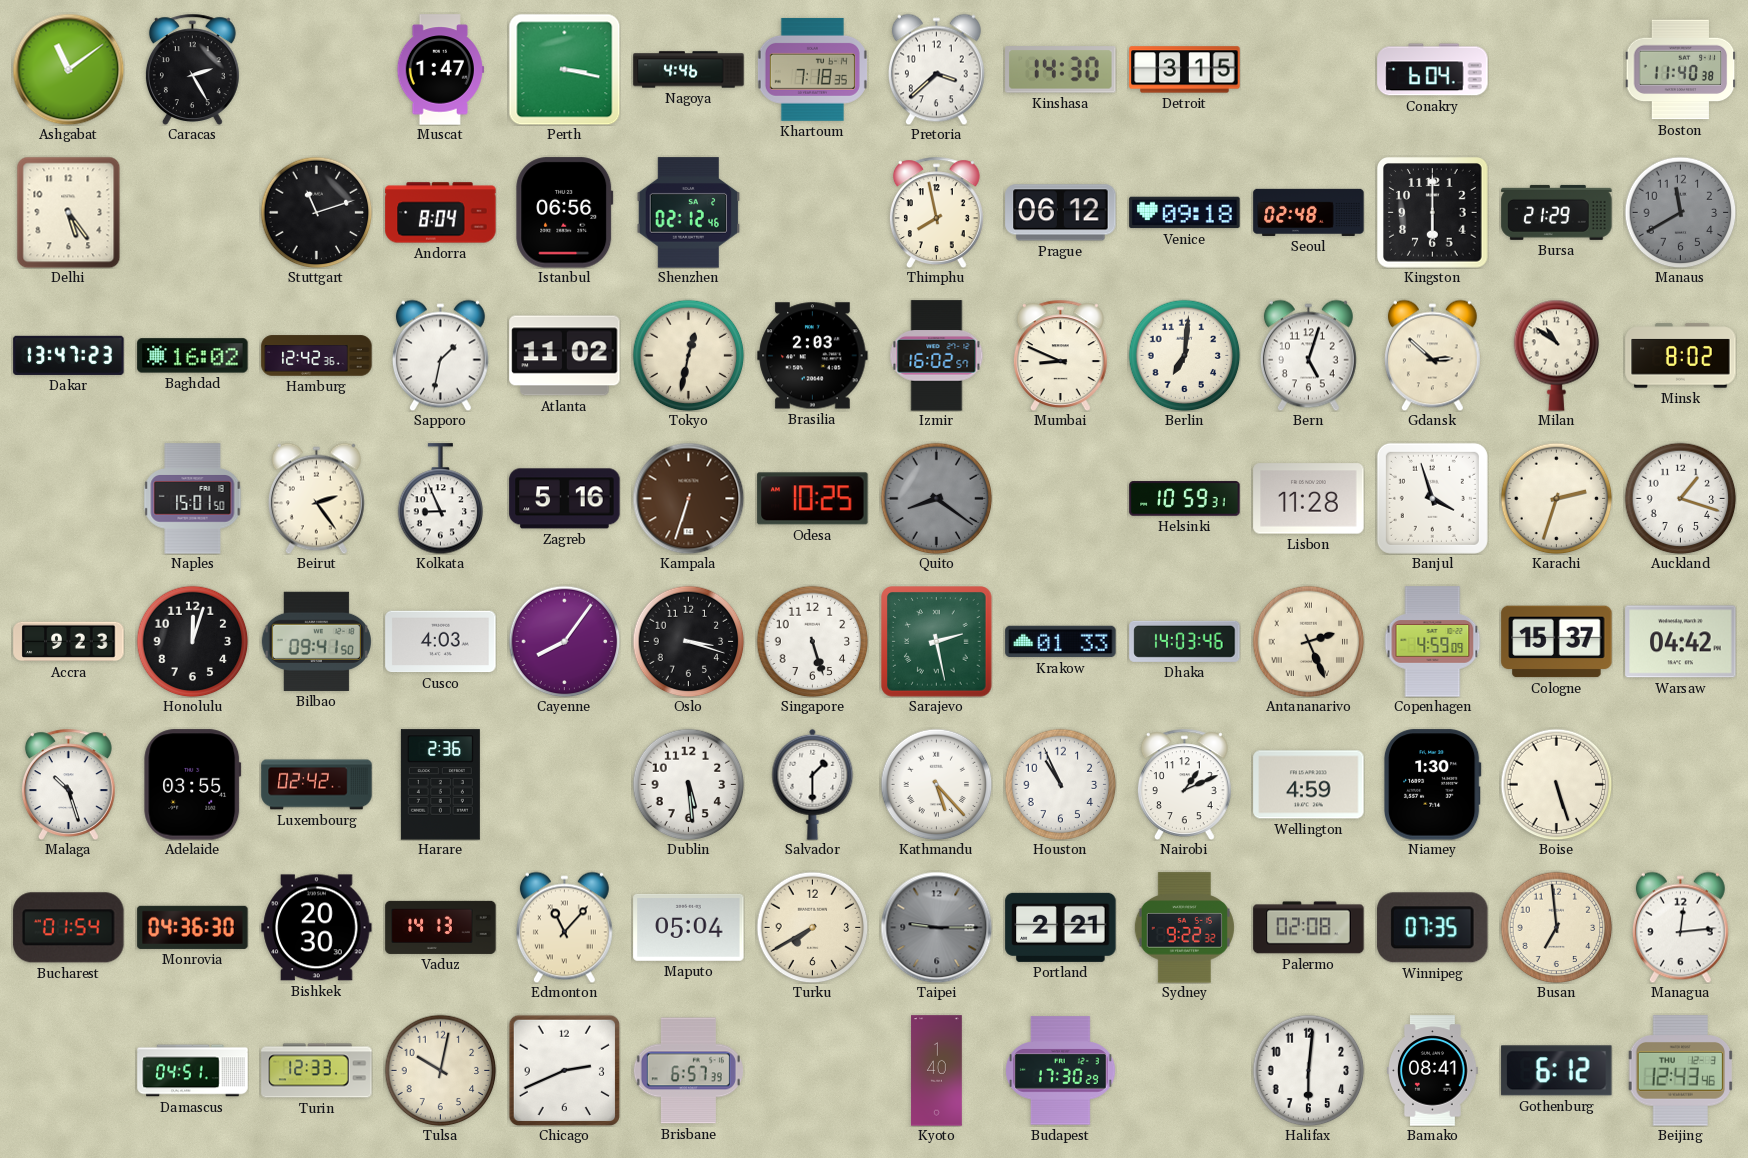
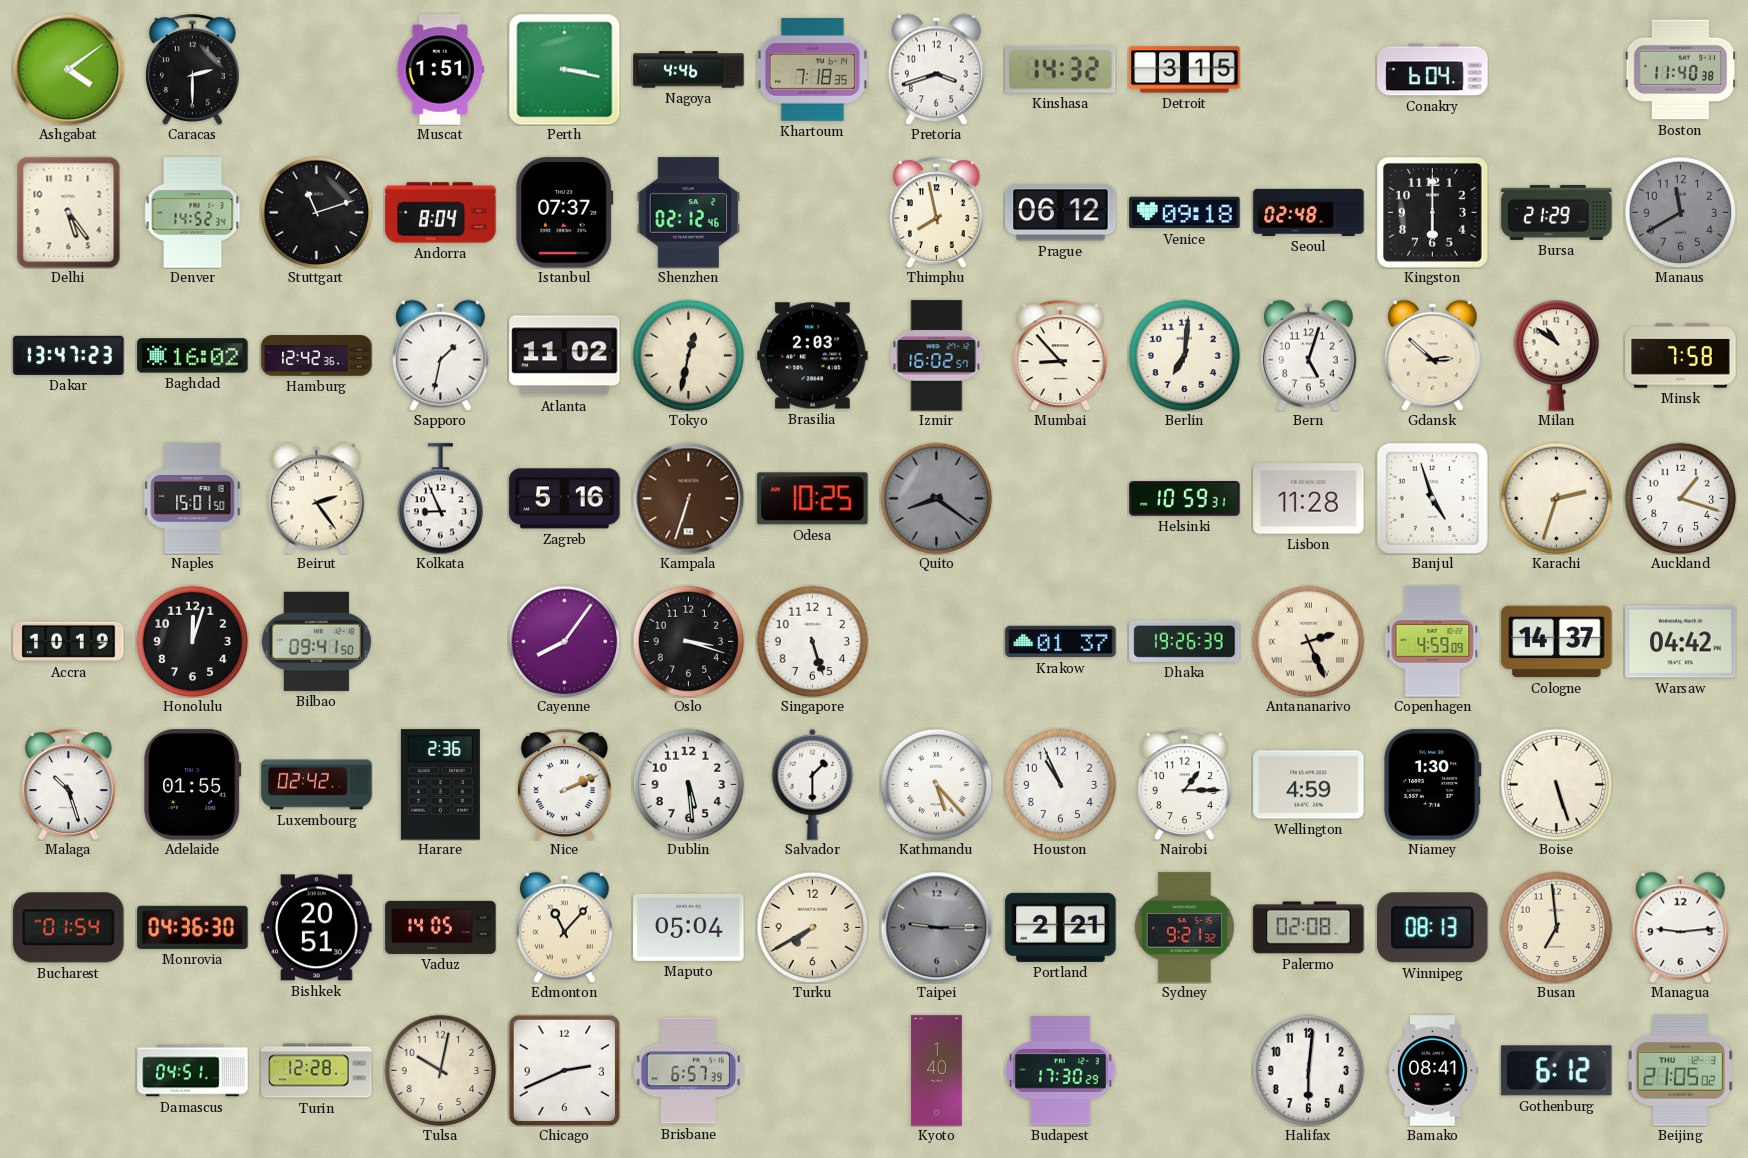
Ashgabat: 11:09 -> 4:09
Caracas: 2:25 -> 2:30
Muscat: 1:47 -> 1:51
Pretoria: 3:38 -> 3:42
Kinshasa: 14:30 -> 14:32
Denver: none -> 14:52
Istanbul: 06:56 -> 07:37
Mumbai: 8:49 -> 8:53
Minsk: 8:02 -> 7:58
Banjul: 3:57 -> 4:57
Accra: 9:23 -> 10:19
Cusco: 4:03 -> none
Sarajevo: 2:28 -> none
Krakow: 01:33 -> 01:37
Dhaka: 14:03 -> 19:26
Cologne: 15:37 -> 14:37
Adelaide: 03:55 -> 01:55
Nice: none -> 2:11
Nairobi: 1:11 -> 1:15
Bishkek: 20:30 -> 20:51
Vaduz: 14:13 -> 14:05
Sydney: 9:22 -> 9:21
Winnipeg: 07:35 -> 08:13
Managua: 12:14 -> 9:14
Turin: 12:33 -> 12:28
Beijing: 12:43 -> 21:05
